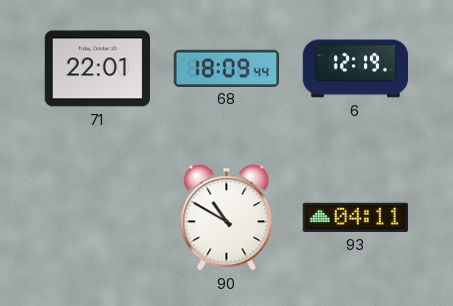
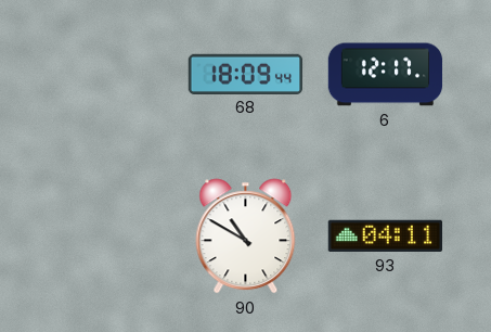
71: 22:01 -> none
6: 12:19 -> 12:17
